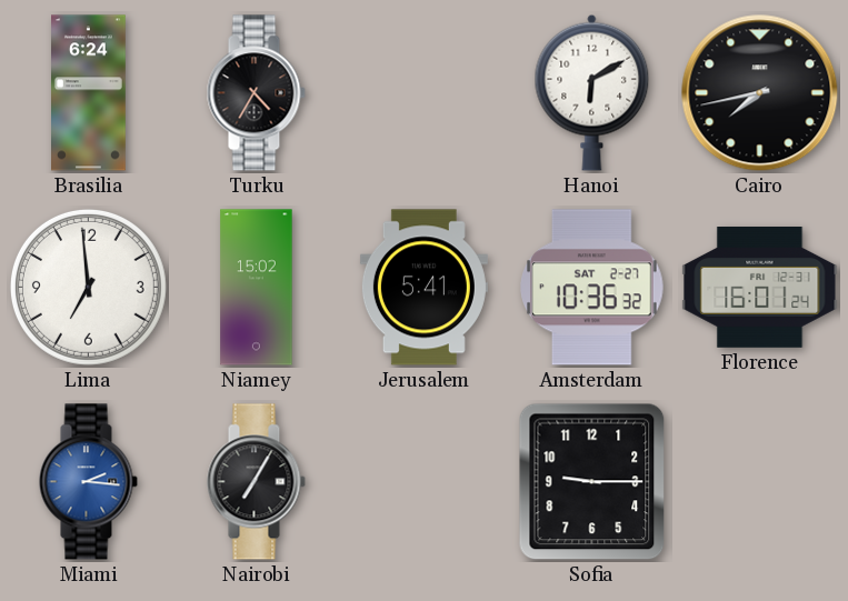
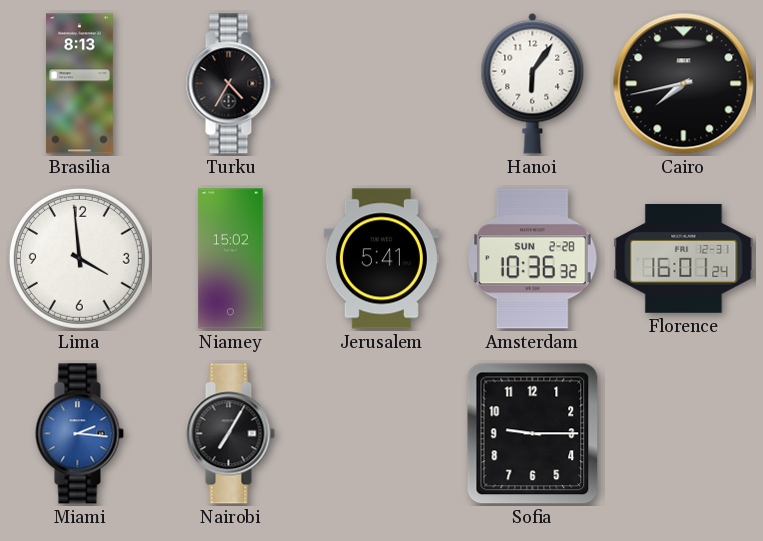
Brasilia: 6:24 -> 8:13
Hanoi: 6:10 -> 6:06
Lima: 6:59 -> 3:59
Amsterdam date: SAT 2-27 -> SUN 2-28
